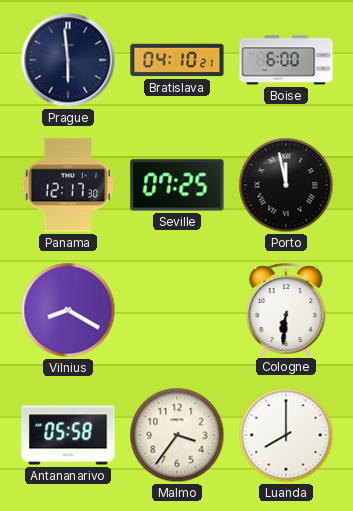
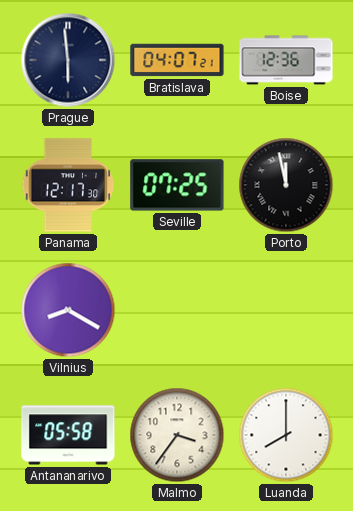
Bratislava: 04:10 -> 04:07
Boise: 6:00 -> 12:36
Cologne: 6:31 -> none
